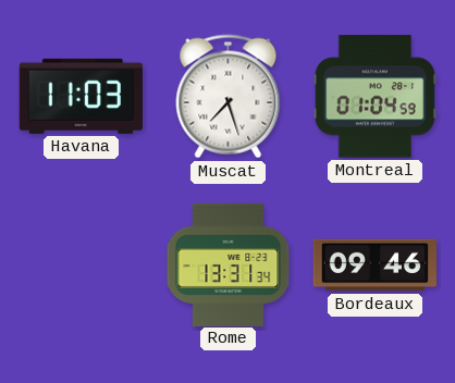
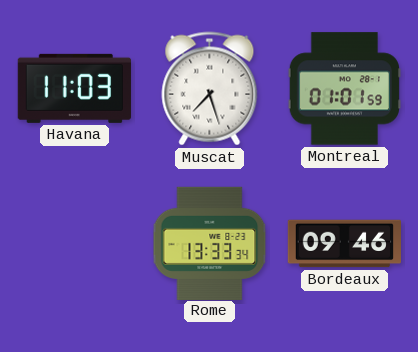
Montreal: 01:04 -> 01:01
Rome: 13:31 -> 13:33
